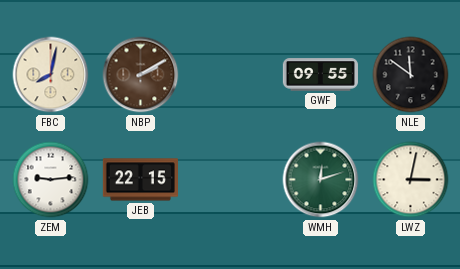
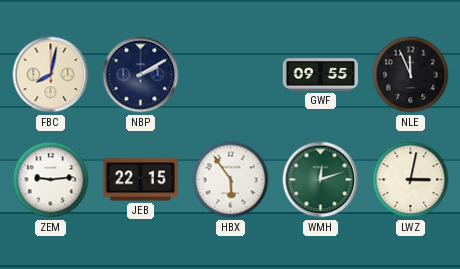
NBP dial: brown -> navy
NLE: 11:51 -> 11:56
HBX: none -> 5:54
